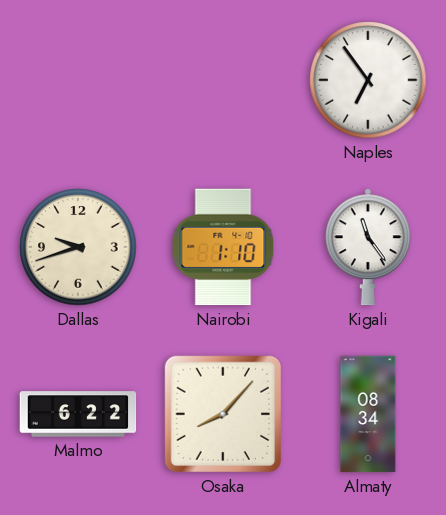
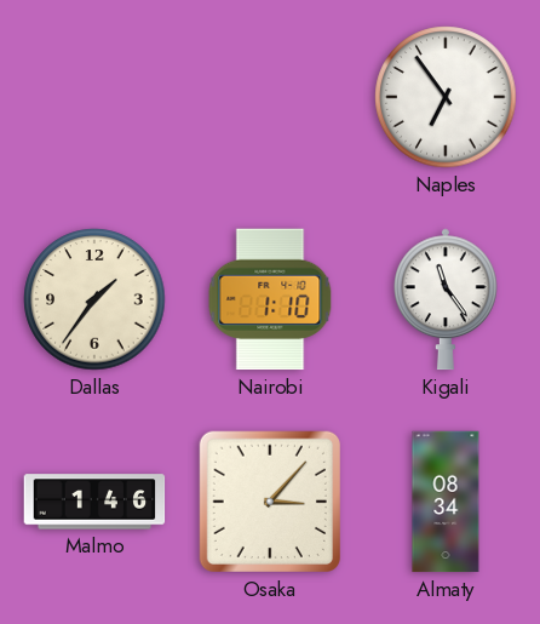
Dallas: 9:42 -> 1:36
Malmo: 6:22 -> 1:46
Osaka: 8:07 -> 3:07
